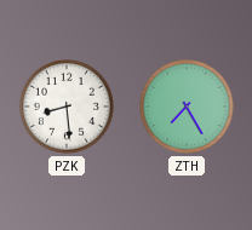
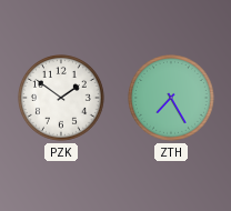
PZK: 8:29 -> 1:51
